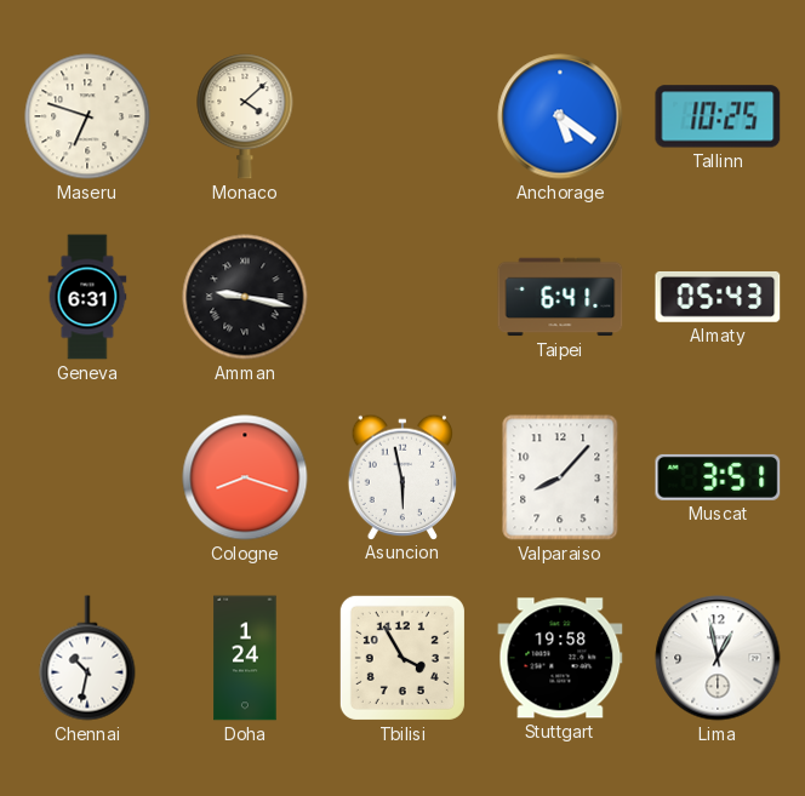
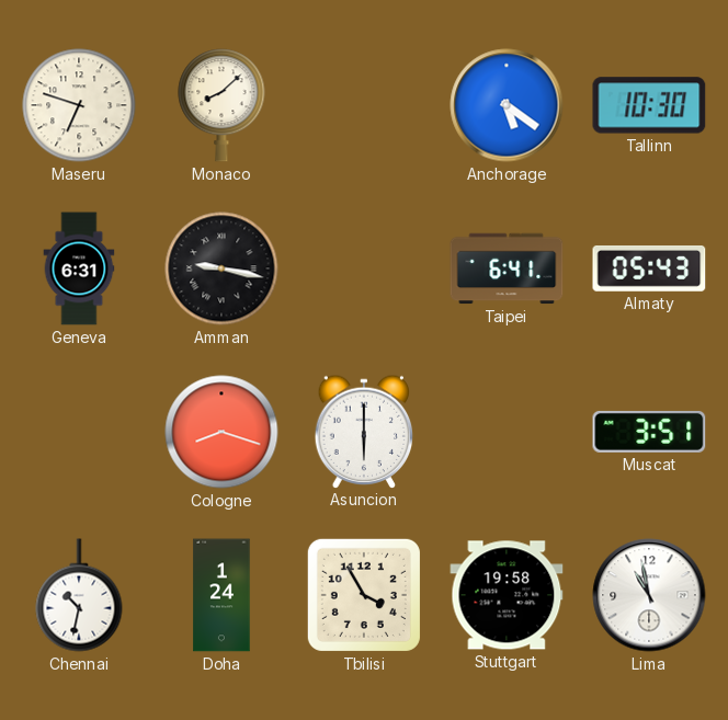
Monaco: 4:08 -> 8:08
Tallinn: 10:25 -> 10:30
Asuncion: 5:58 -> 6:00
Valparaiso: 8:07 -> none
Lima: 12:58 -> 10:58
